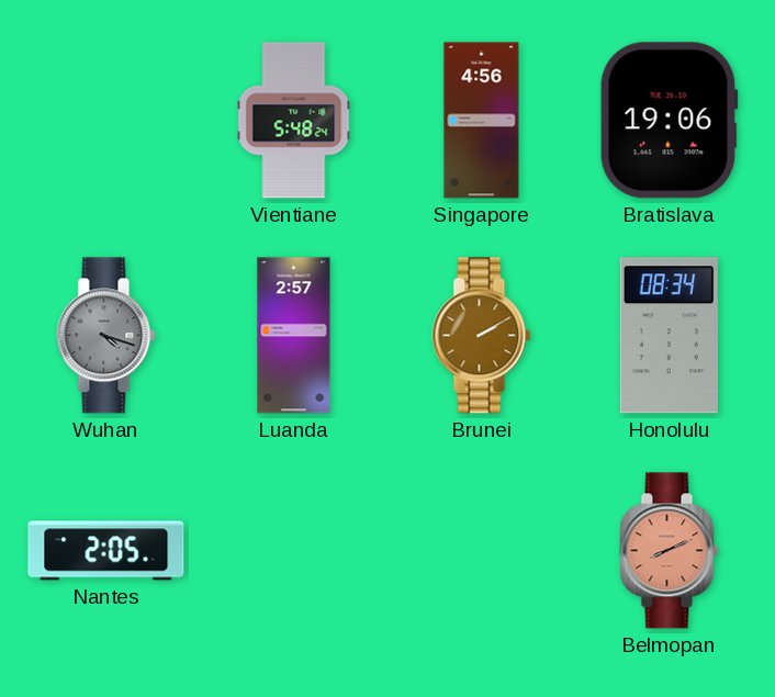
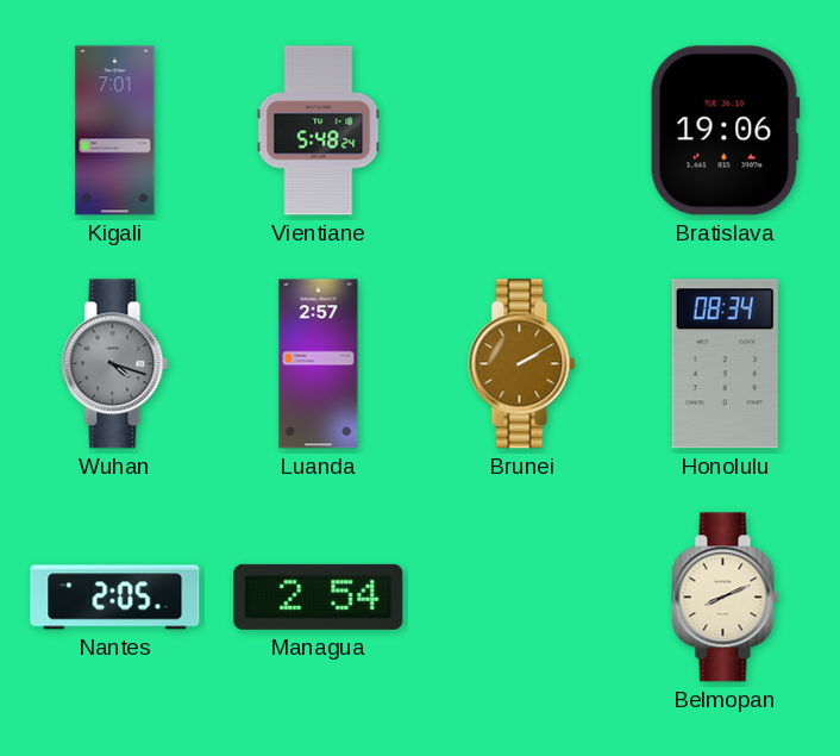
Kigali: none -> 7:01
Singapore: 4:56 -> none
Managua: none -> 2:54
Belmopan dial: salmon -> cream
